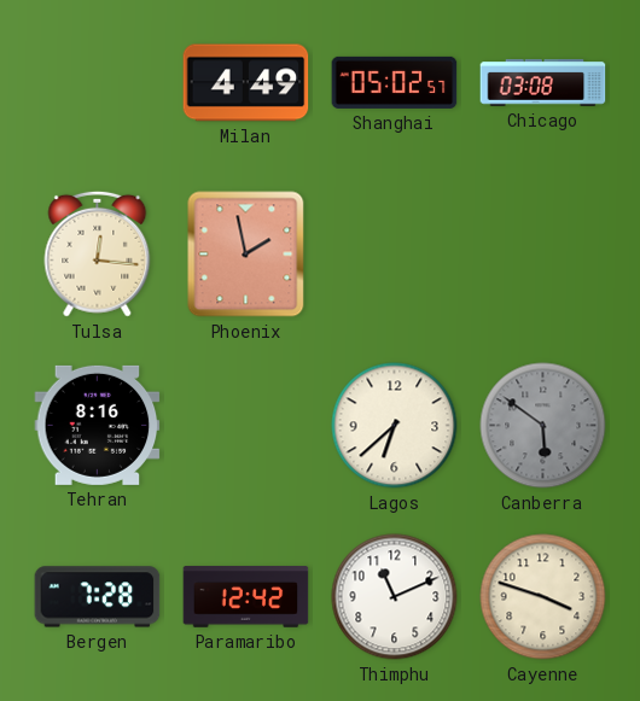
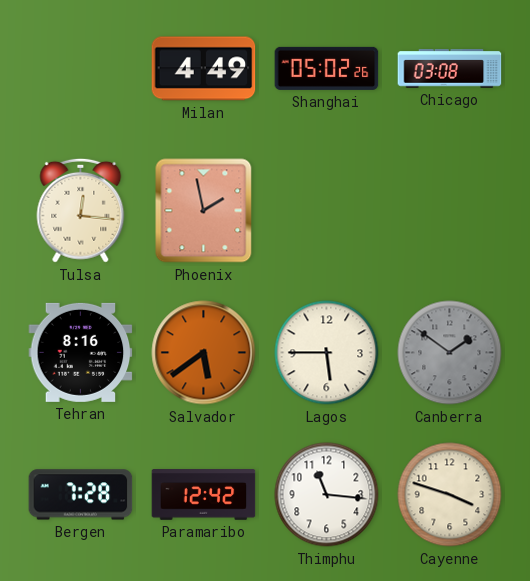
Shanghai: 05:02:57 -> 05:02:26
Salvador: none -> 5:39
Lagos: 6:38 -> 5:45
Canberra: 5:51 -> 1:51
Thimphu: 11:11 -> 11:16
